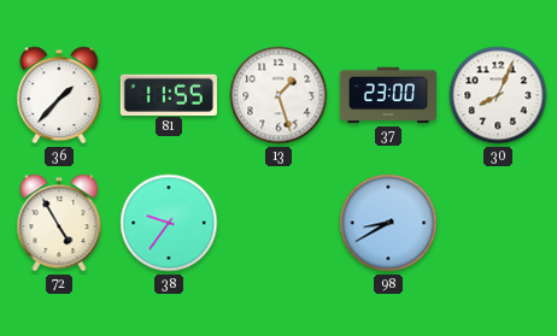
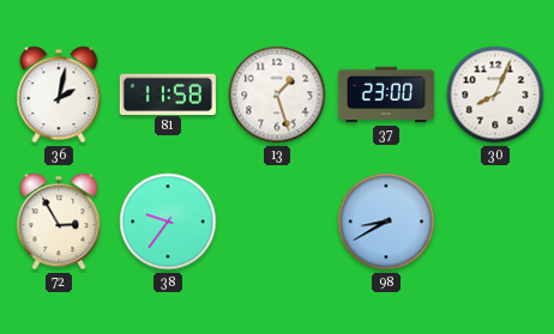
36: 1:37 -> 2:02
81: 11:55 -> 11:58
72: 4:55 -> 2:55
